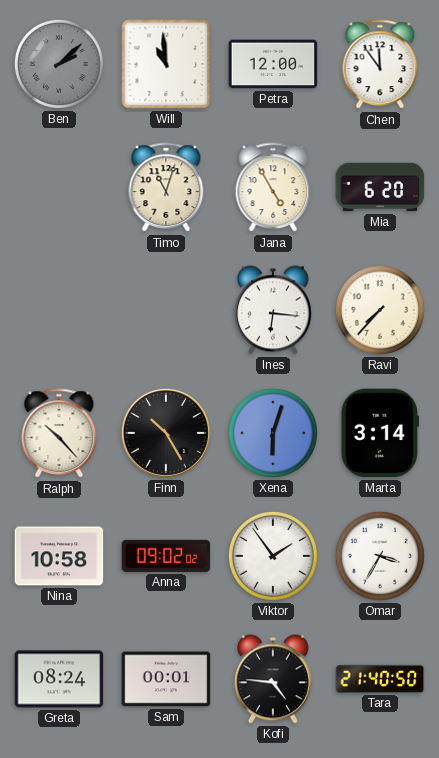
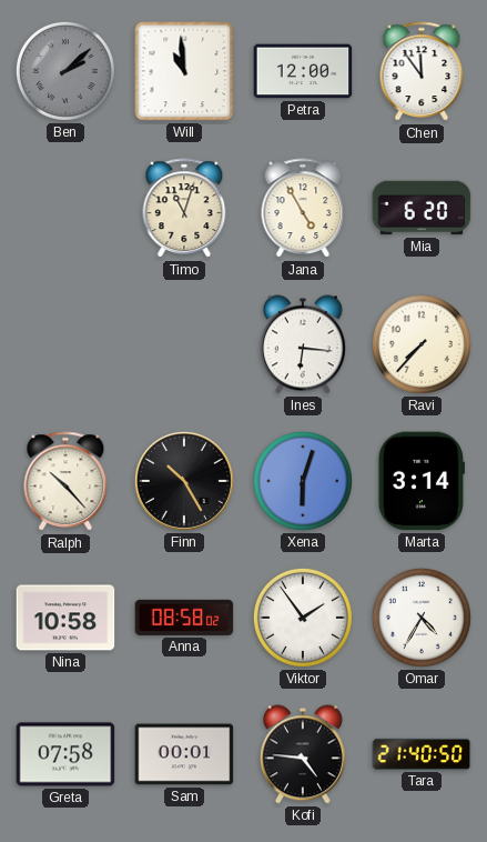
Anna: 09:02 -> 08:58
Omar: 3:35 -> 4:35
Greta: 08:24 -> 07:58
